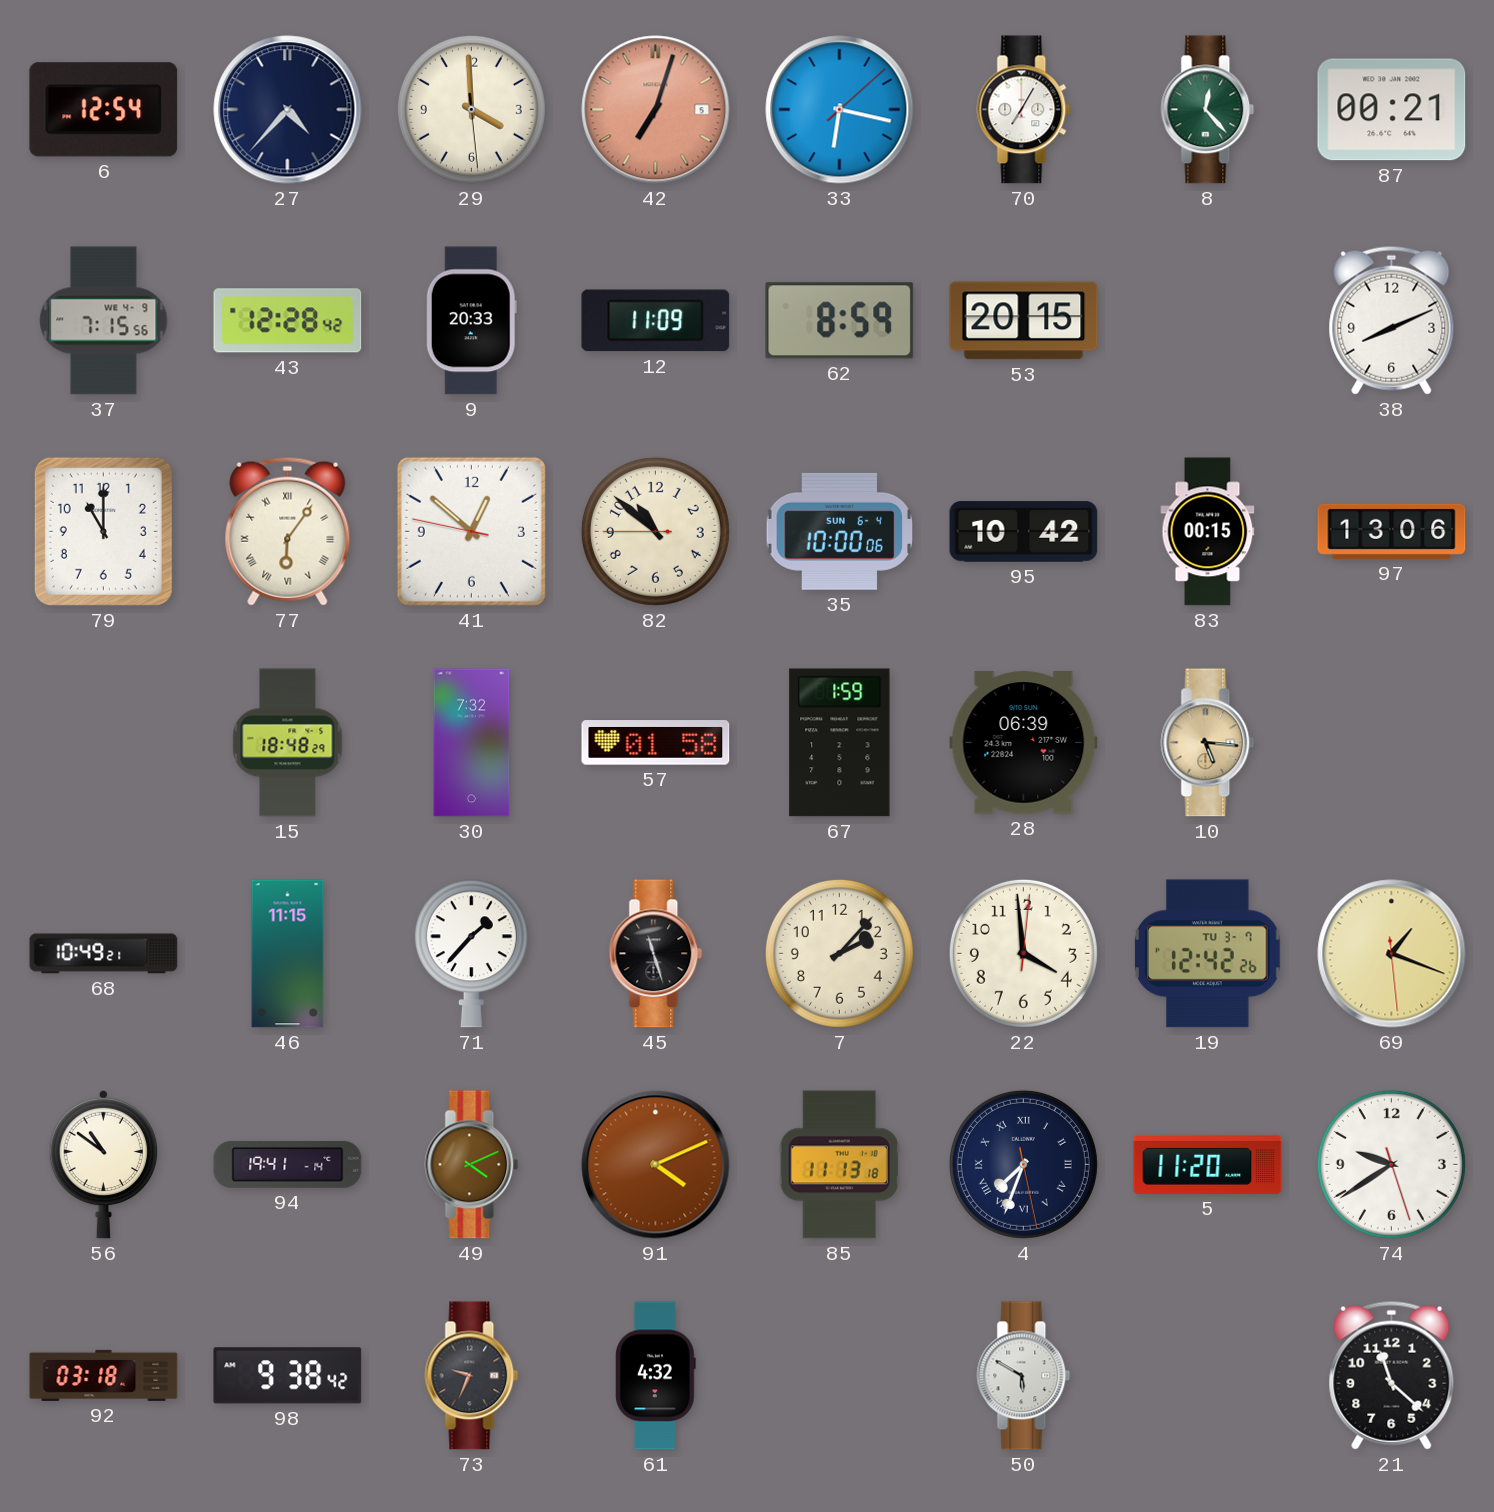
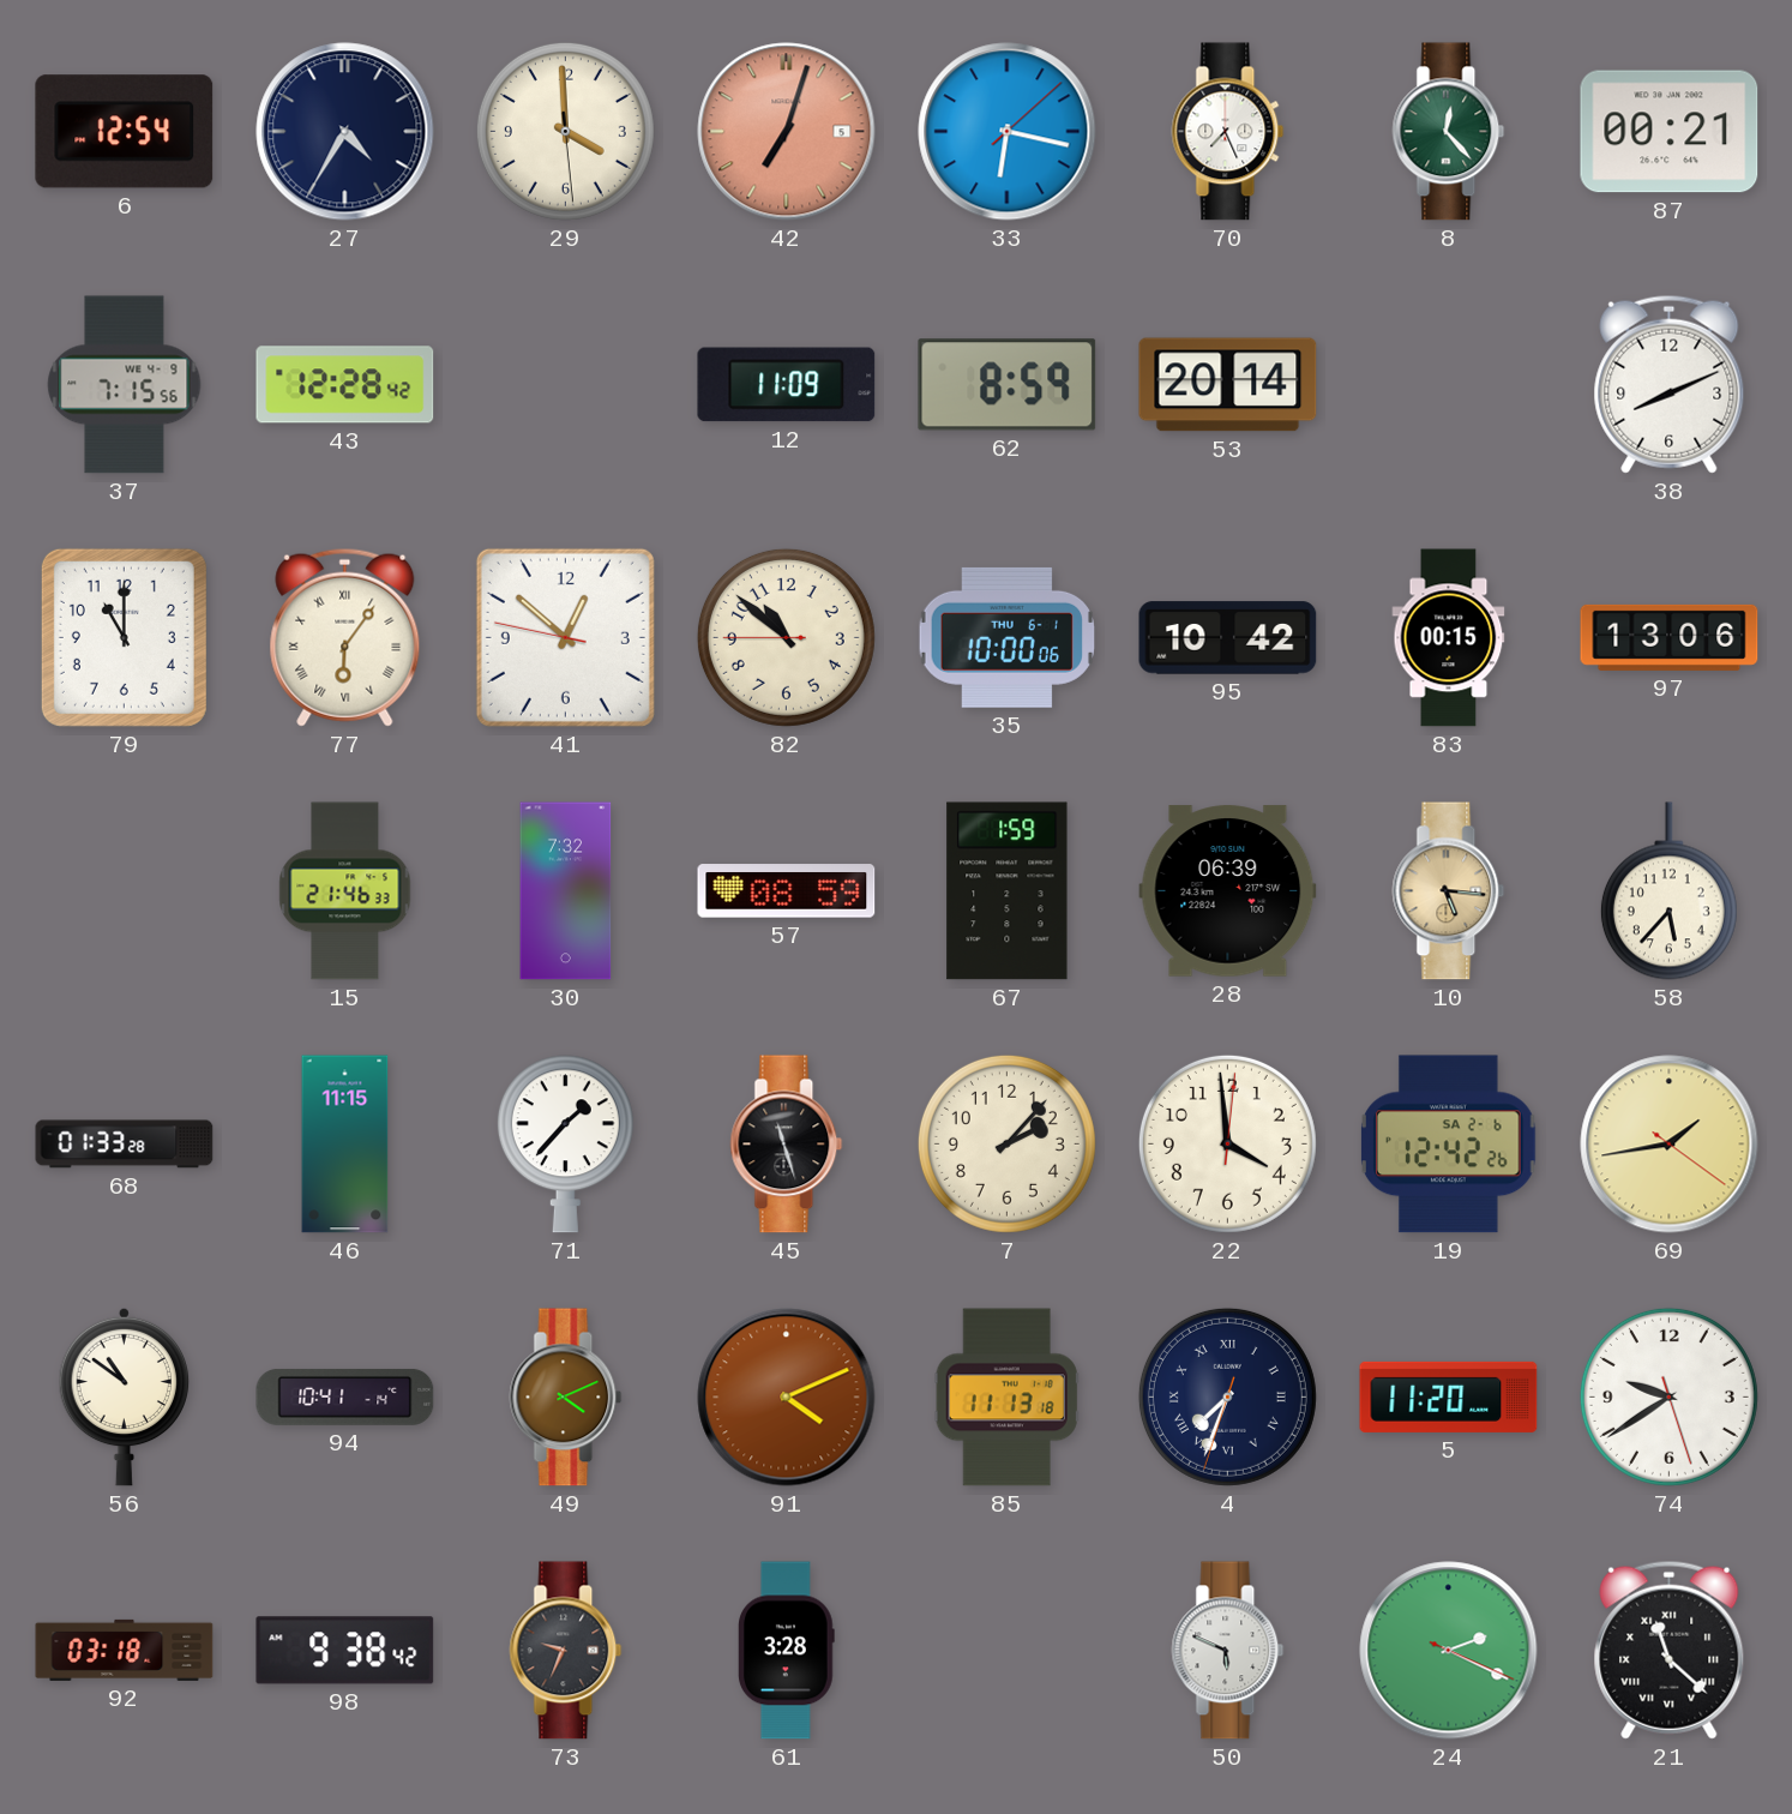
27: 4:37 -> 4:35
70: 7:05 -> 7:26
9: 20:33 -> none
53: 20:15 -> 20:14
35 date: SUN 6-4 -> THU 6-1
15: 18:48 -> 21:46
57: 01:58 -> 08:59
58: none -> 5:37
68: 10:49 -> 01:33
19 date: TU 3-7 -> SA 2-6
69: 1:18 -> 1:43
94: 19:41 -> 10:41
4: 7:33:28 -> 7:33:33
61: 4:32 -> 3:28
50: 5:50 -> 5:49
24: none -> 2:19
21 numerals: Arabic -> Roman
